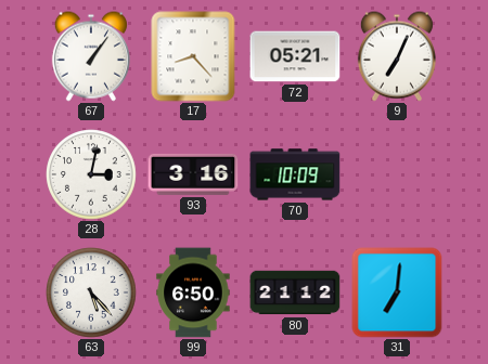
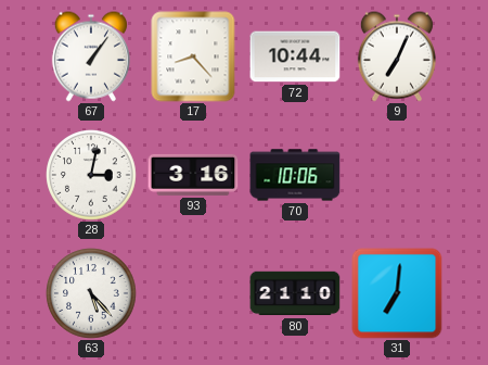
72: 05:21 -> 10:44
70: 10:09 -> 10:06
99: 6:50 -> none
80: 21:12 -> 21:10
